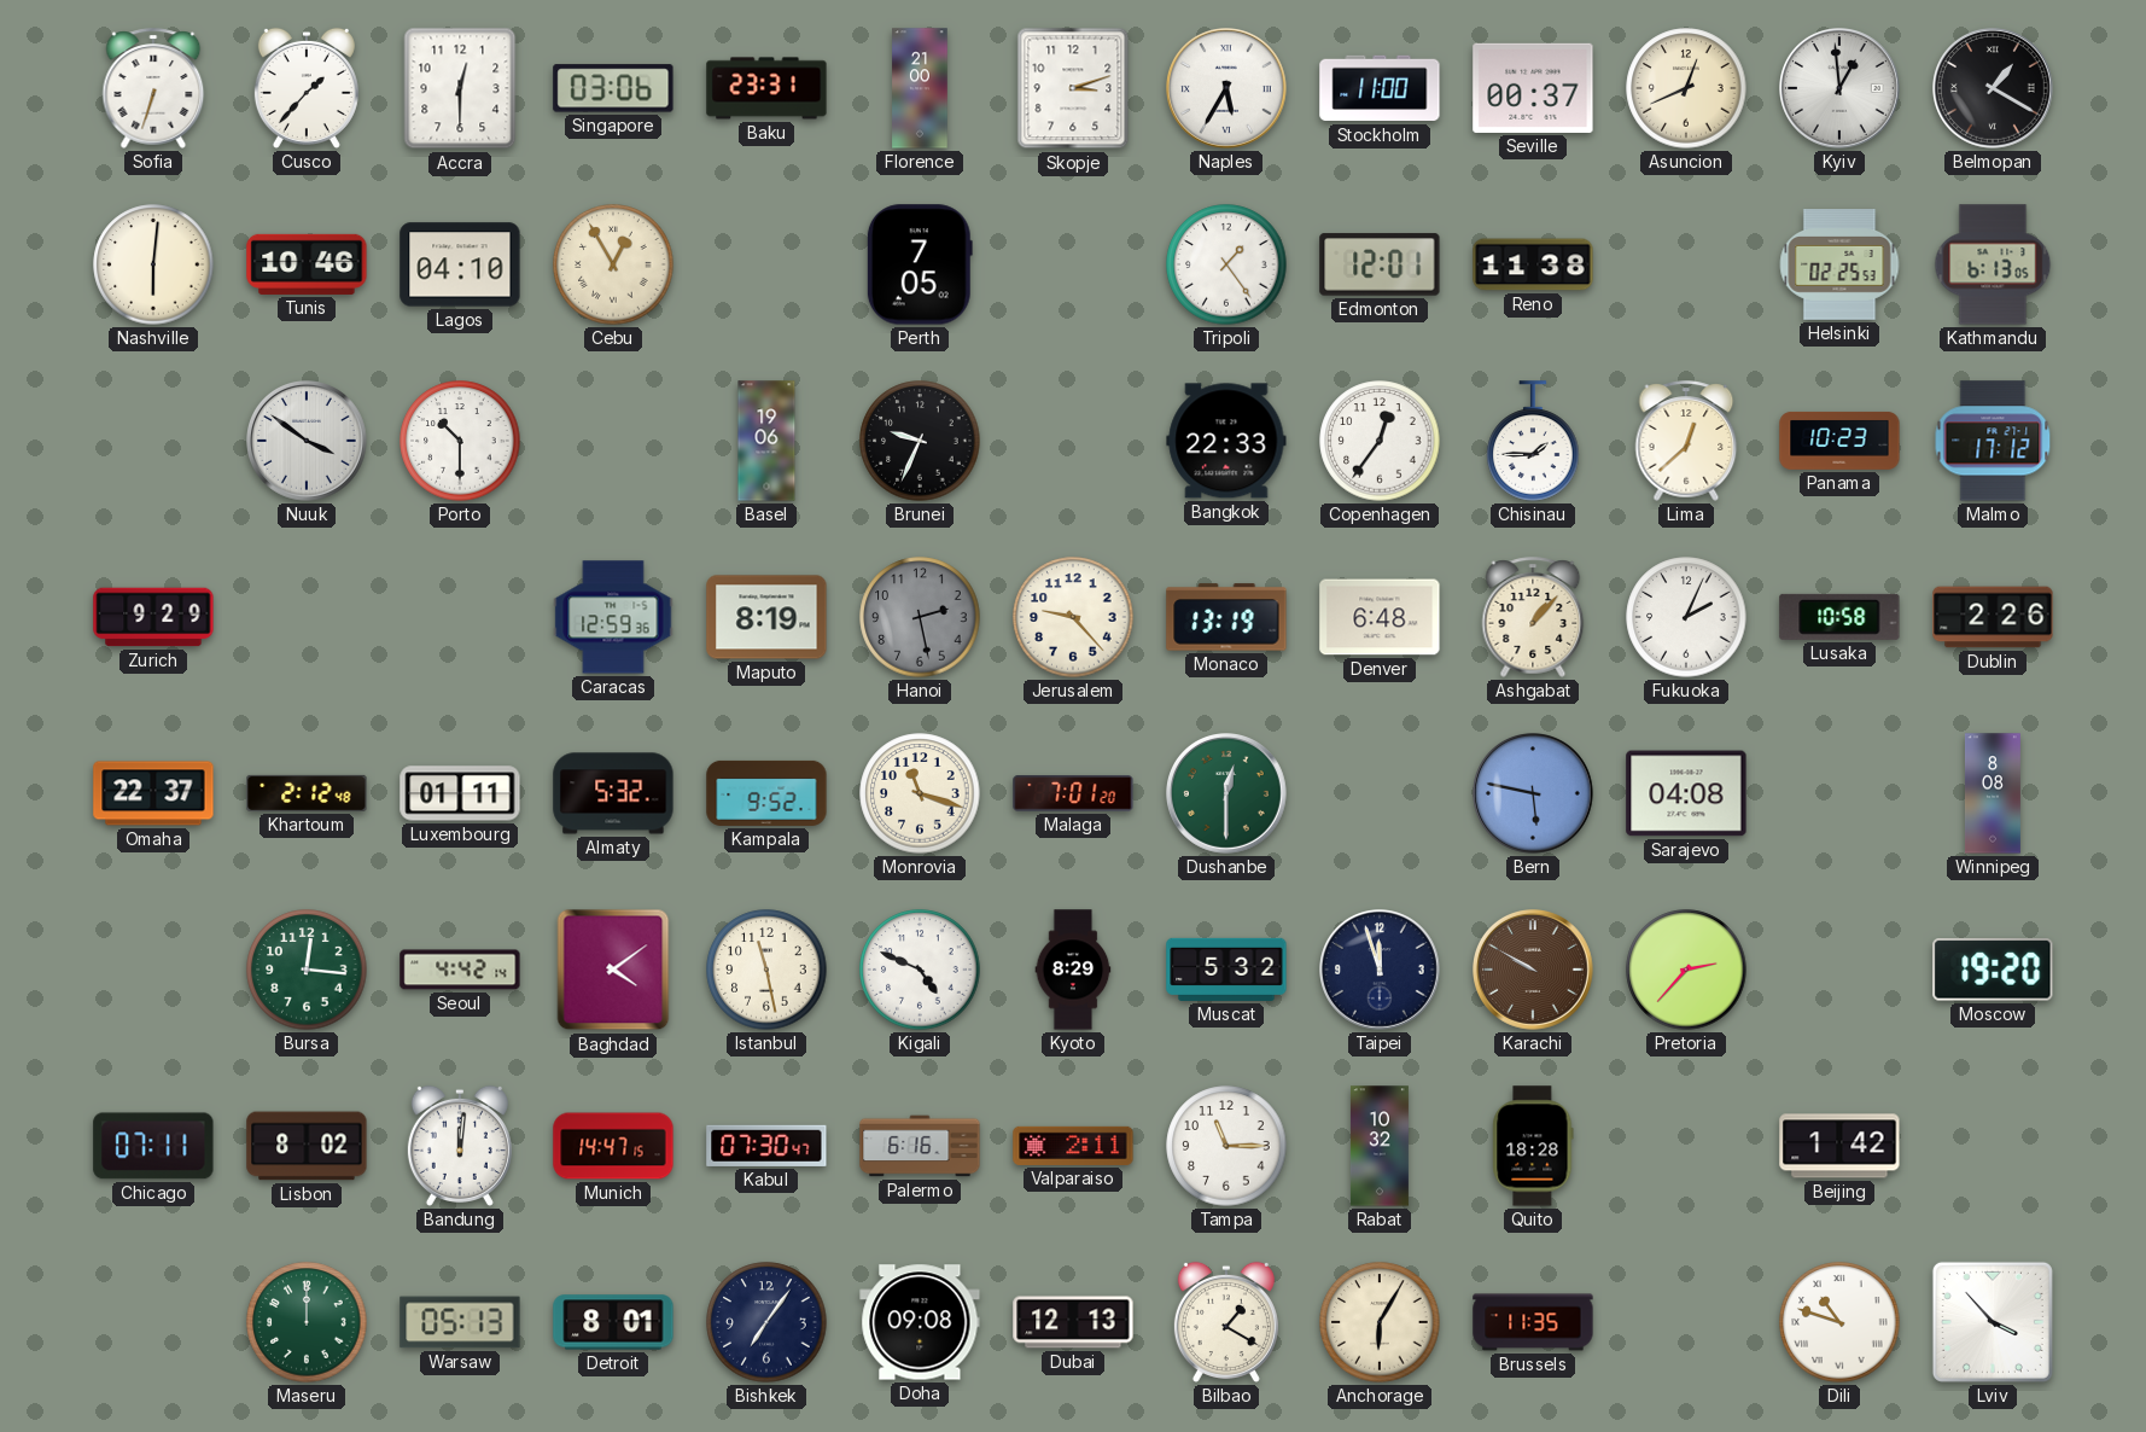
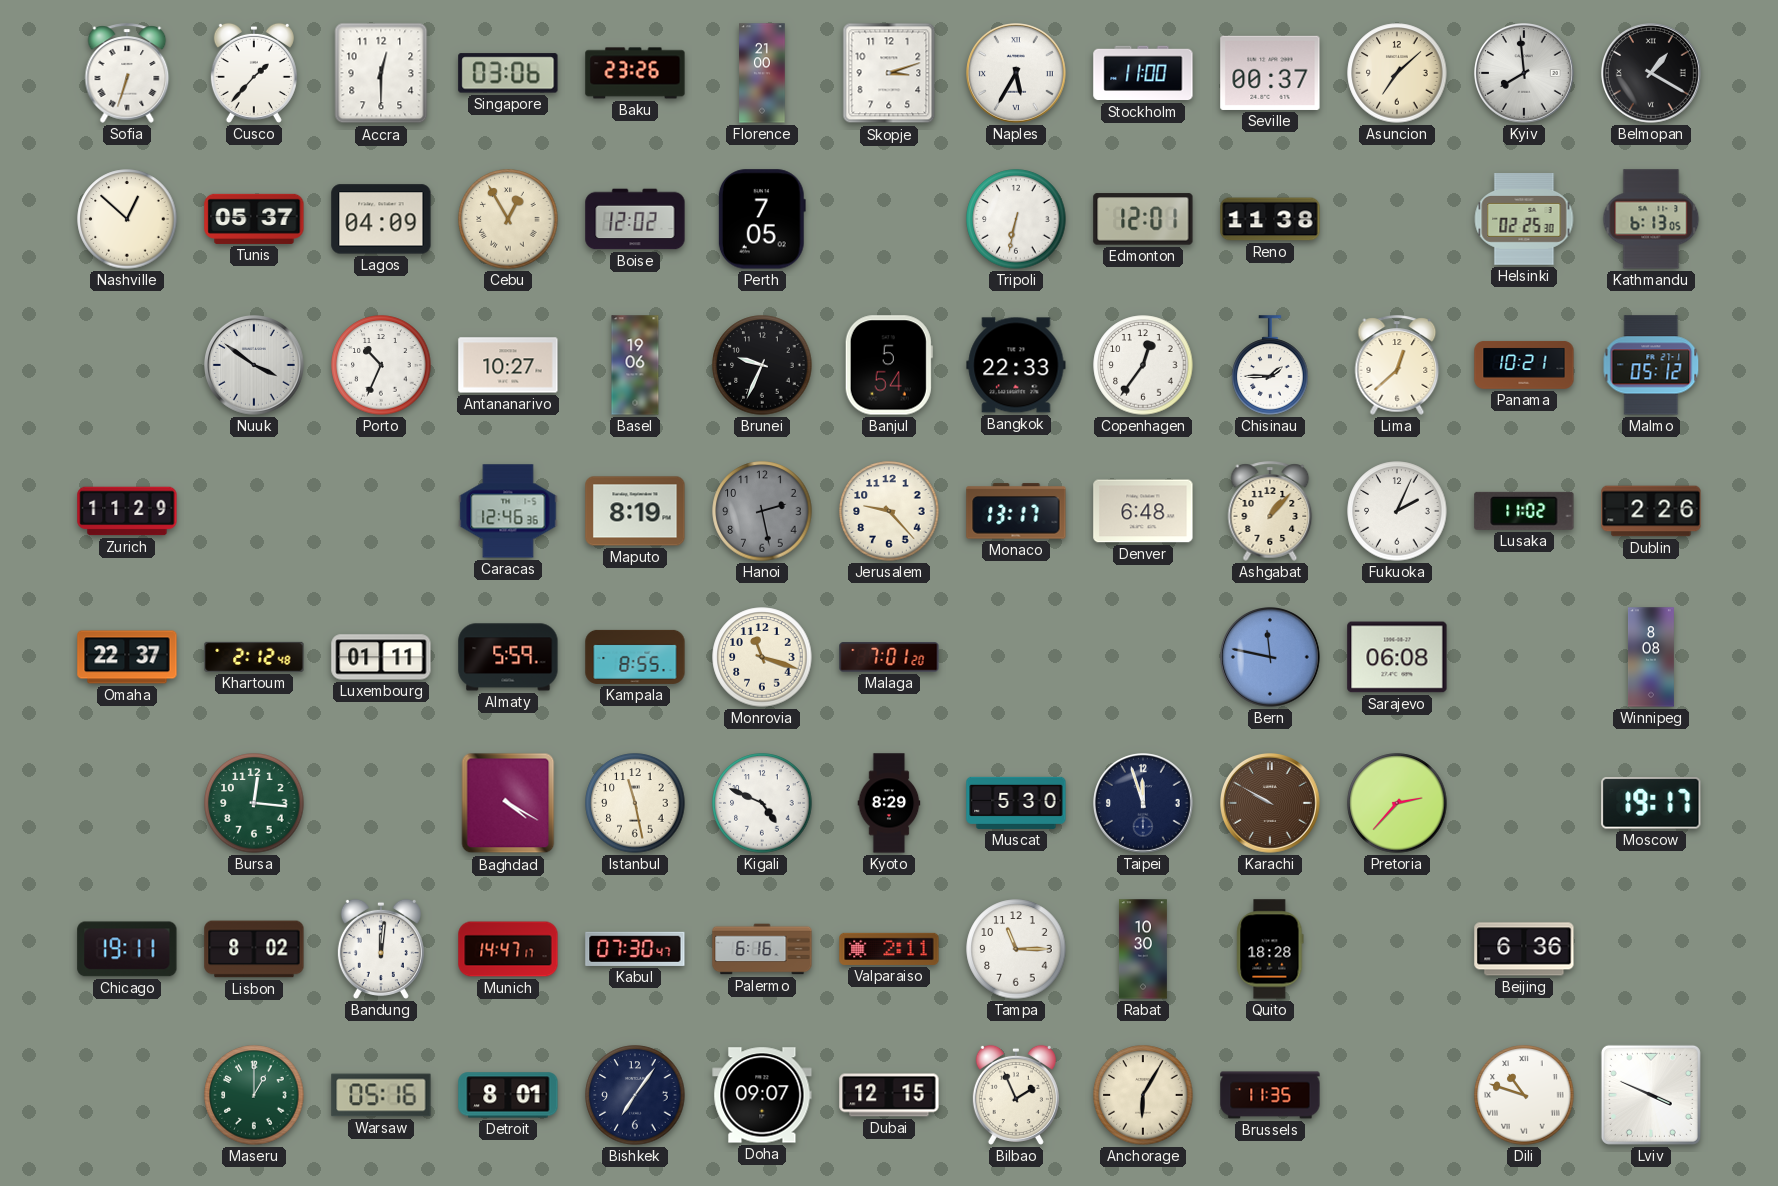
Baku: 23:31 -> 23:26
Asuncion: 12:41 -> 7:08
Kyiv: 12:59 -> 7:59
Nashville: 6:01 -> 12:52
Tunis: 10:46 -> 05:37
Lagos: 04:10 -> 04:09
Boise: none -> 12:02
Tripoli: 1:24 -> 6:32
Helsinki: 02:25:53 -> 02:25:30
Porto: 10:30 -> 10:34
Antananarivo: none -> 10:27
Banjul: none -> 5:54
Panama: 10:23 -> 10:21
Malmo: 17:12 -> 05:12
Zurich: 9:29 -> 11:29
Caracas: 12:59 -> 12:46
Monaco: 13:19 -> 13:17
Lusaka: 10:58 -> 11:02
Almaty: 5:32 -> 5:59
Kampala: 9:52 -> 8:55
Dushanbe: 12:30 -> none
Bern: 5:47 -> 11:47
Sarajevo: 04:08 -> 06:08
Seoul: 4:42 -> none
Baghdad: 4:09 -> 4:20
Muscat: 5:32 -> 5:30
Moscow: 19:20 -> 19:17
Chicago: 07:11 -> 19:11
Munich: 14:47:15 -> 14:47:17
Rabat: 10:32 -> 10:30
Beijing: 1:42 -> 6:36
Maseru: 12:00 -> 1:00
Warsaw: 05:13 -> 05:16
Doha: 09:08 -> 09:07
Dubai: 12:13 -> 12:15
Bilbao: 1:20 -> 1:56
Lviv: 3:53 -> 3:49
